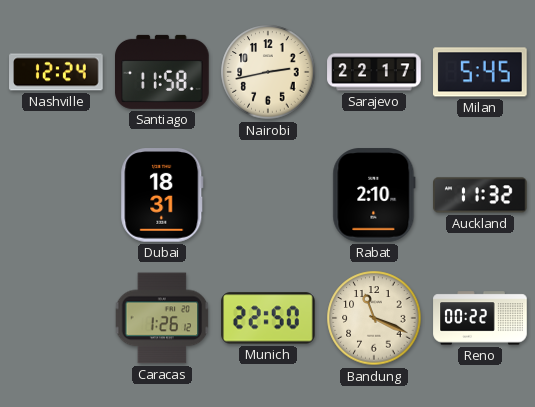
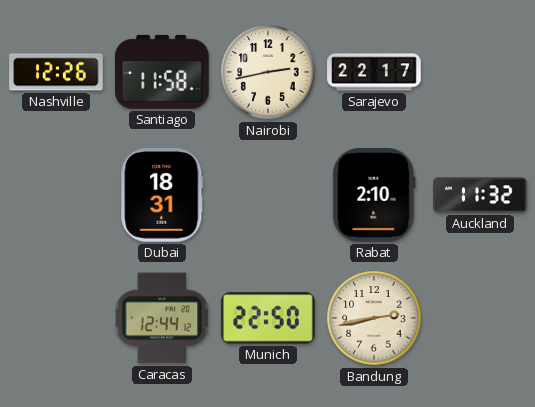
Nashville: 12:24 -> 12:26
Milan: 5:45 -> none
Caracas: 1:26 -> 12:44
Bandung: 11:19 -> 2:43
Reno: 00:22 -> none
